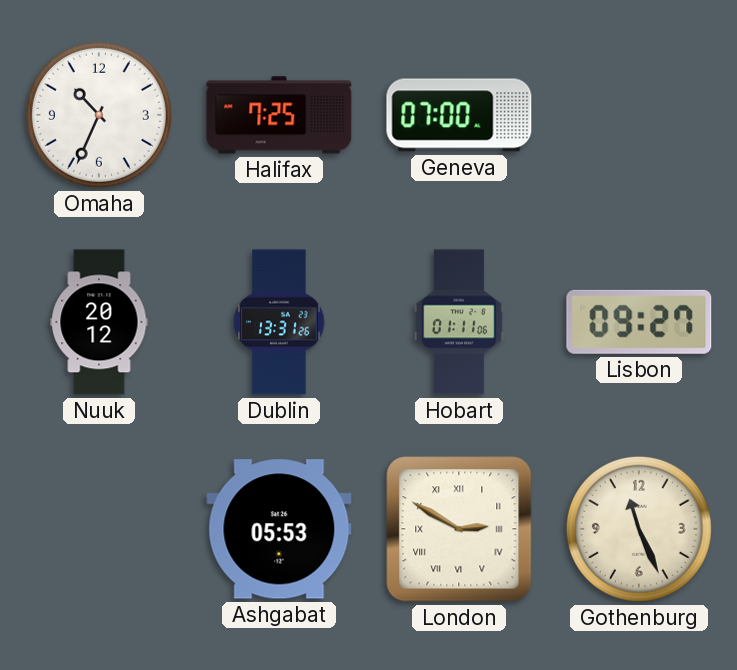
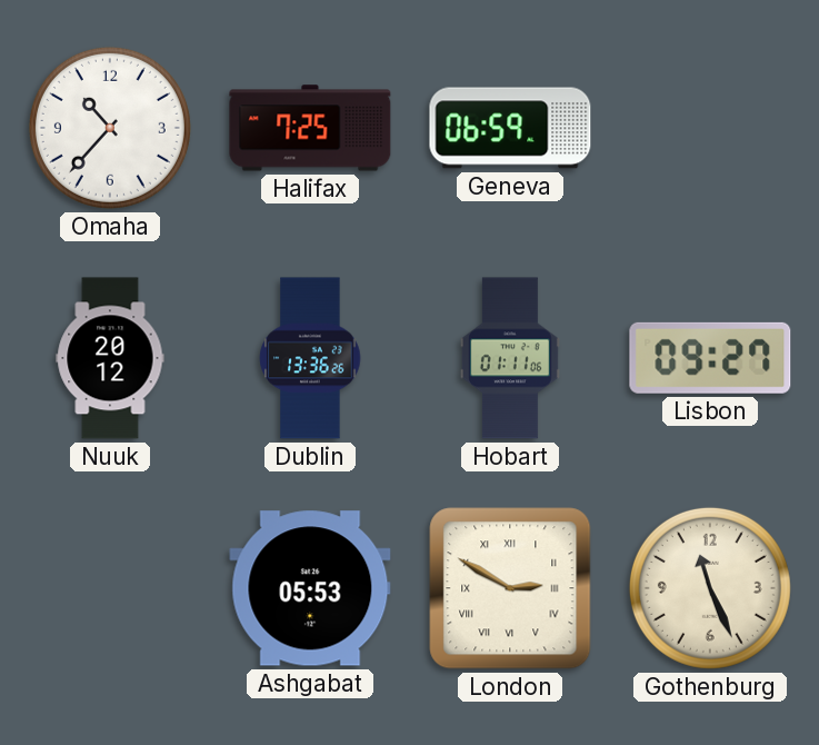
Omaha: 10:34 -> 10:37
Geneva: 07:00 -> 06:59
Dublin: 13:31 -> 13:36
